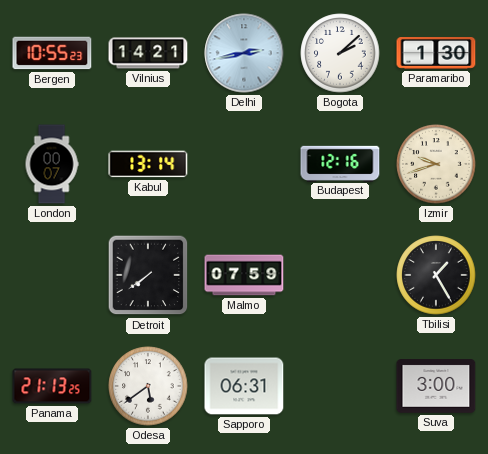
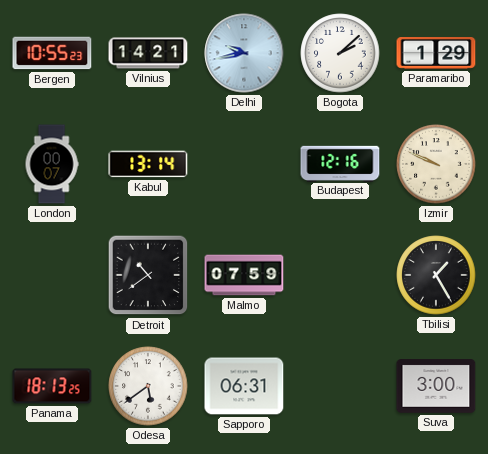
Delhi: 2:43 -> 9:43
Paramaribo: 1:30 -> 1:29
Izmir: 9:42 -> 9:49
Detroit: 7:39 -> 10:39
Panama: 21:13 -> 18:13
